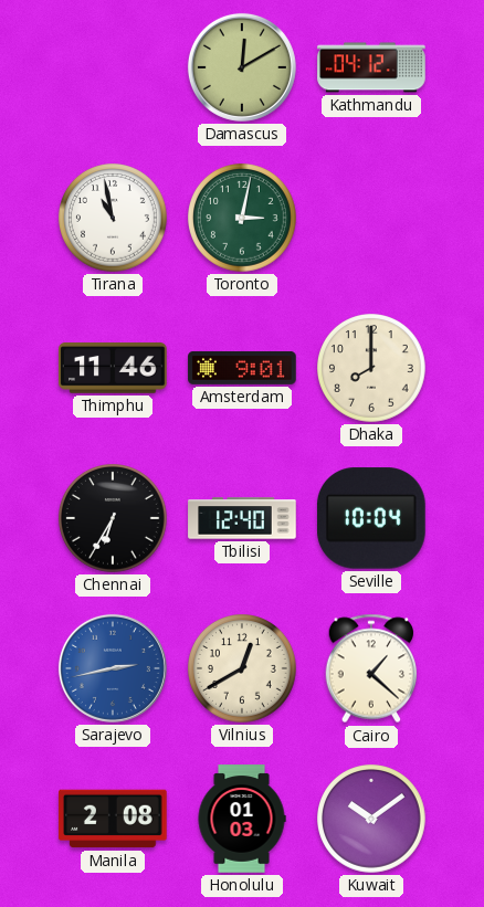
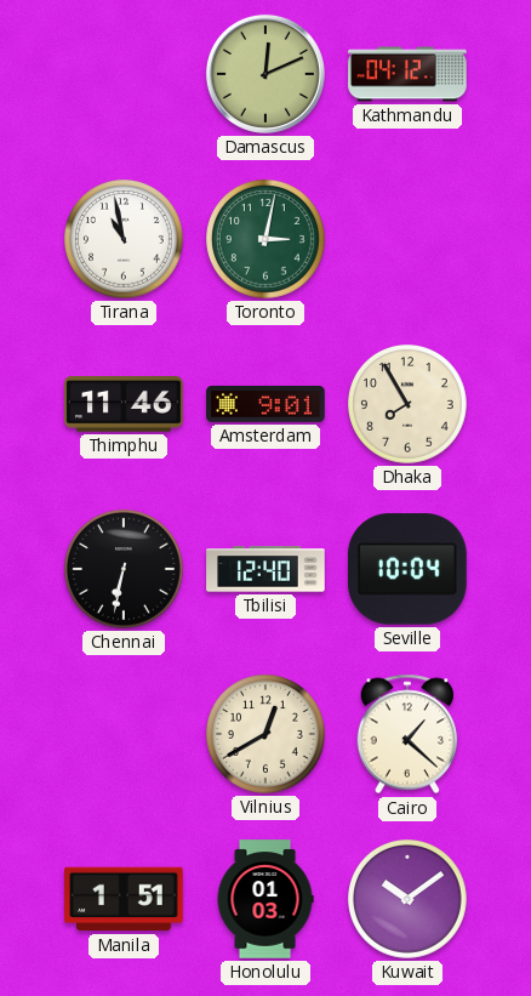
Damascus: 12:10 -> 12:11
Dhaka: 8:00 -> 7:55
Chennai: 6:35 -> 6:32
Sarajevo: 2:43 -> none
Manila: 2:08 -> 1:51
